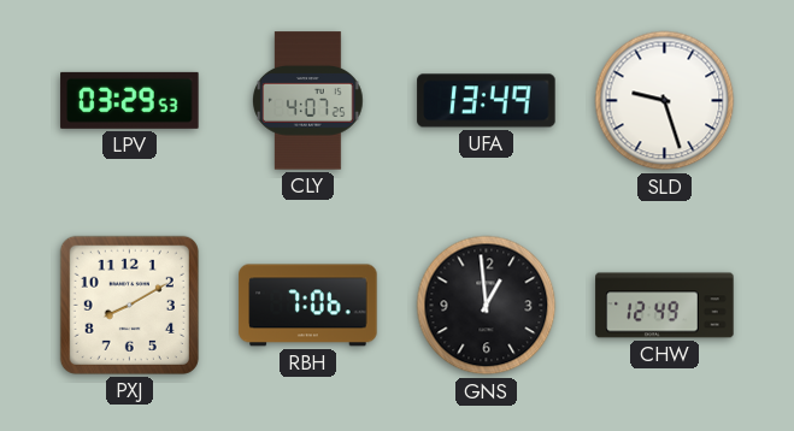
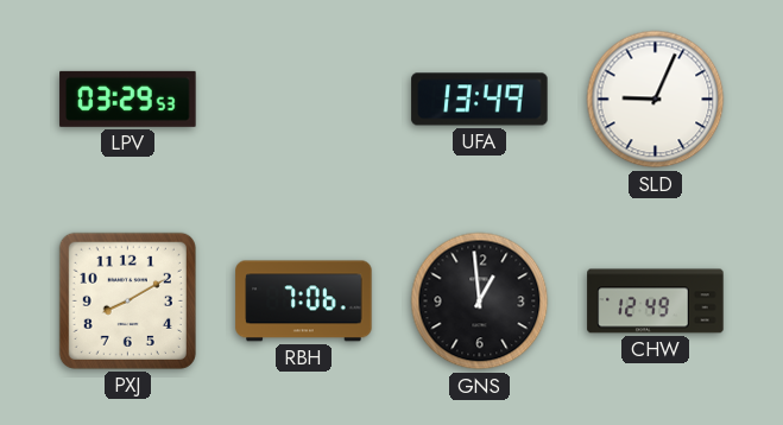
CLY: 4:07 -> none
SLD: 9:27 -> 9:04
